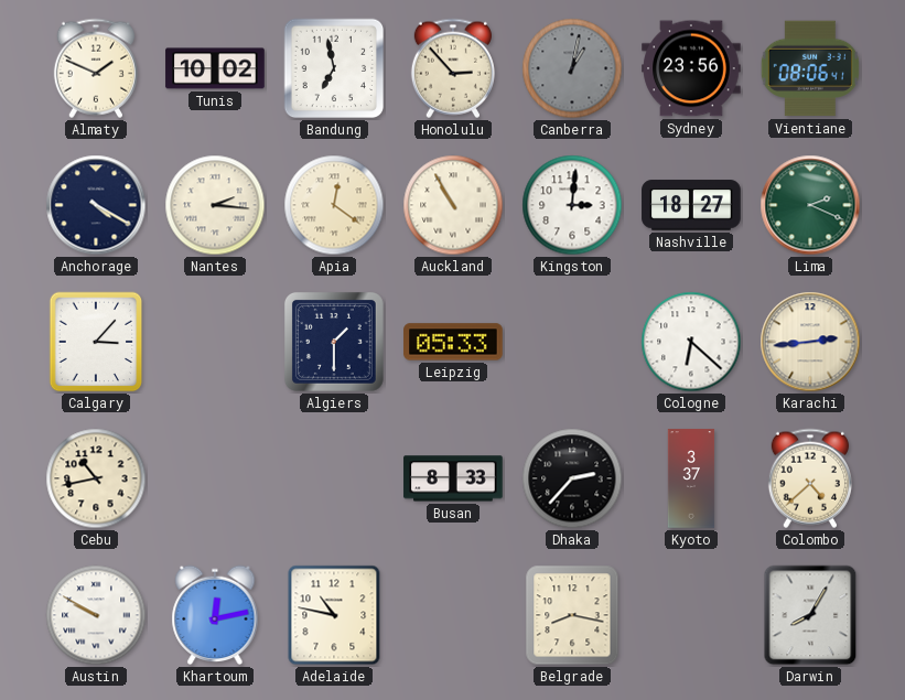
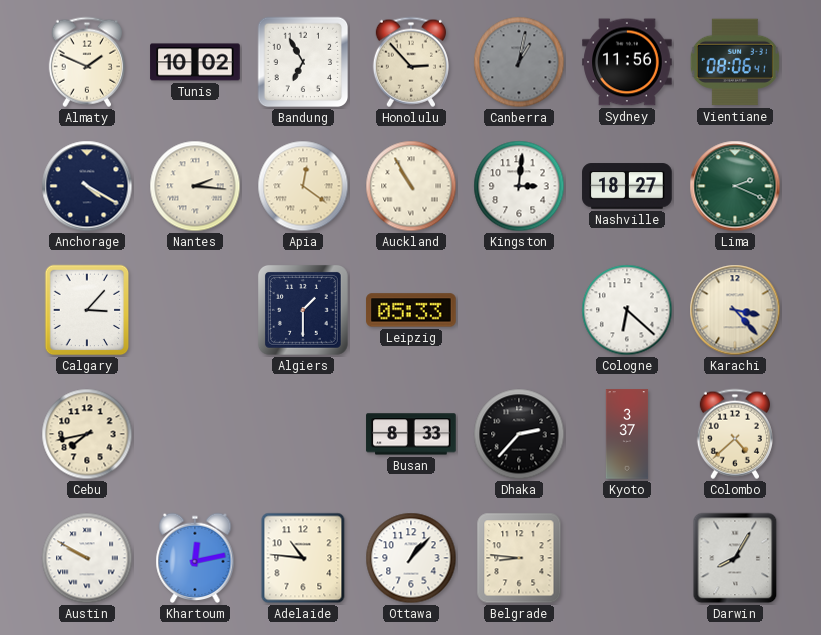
Bandung: 6:58 -> 6:55
Sydney: 23:56 -> 11:56
Karachi: 2:44 -> 3:23
Cebu: 10:43 -> 7:43
Adelaide: 10:47 -> 10:46
Ottawa: none -> 1:07
Belgrade: 8:17 -> 8:46
